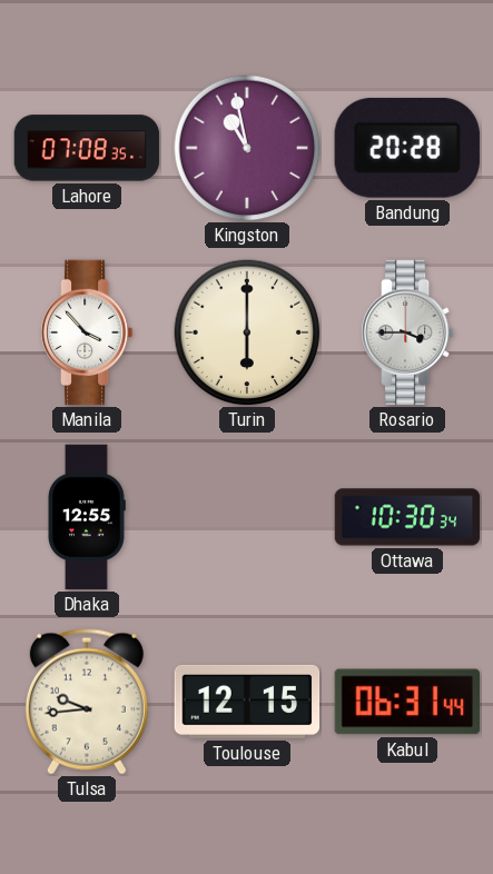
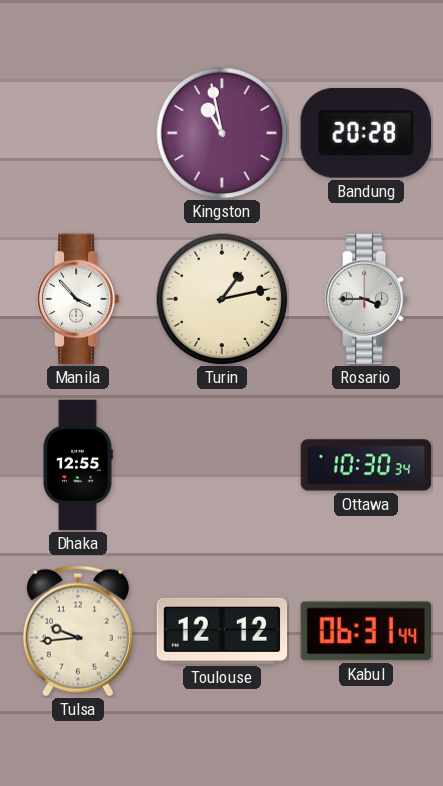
Lahore: 07:08 -> none
Turin: 6:00 -> 1:13
Toulouse: 12:15 -> 12:12
